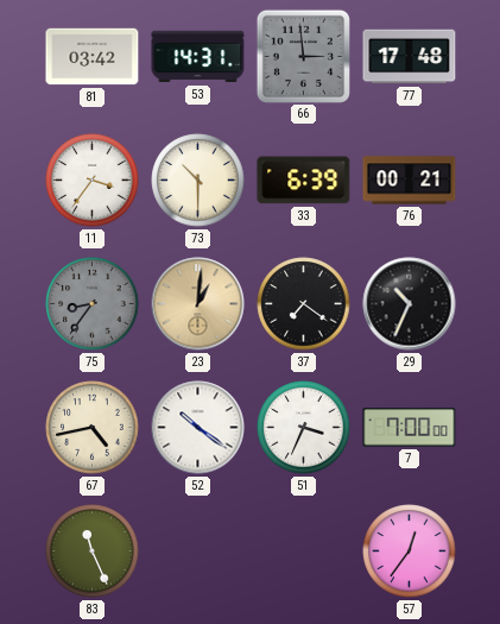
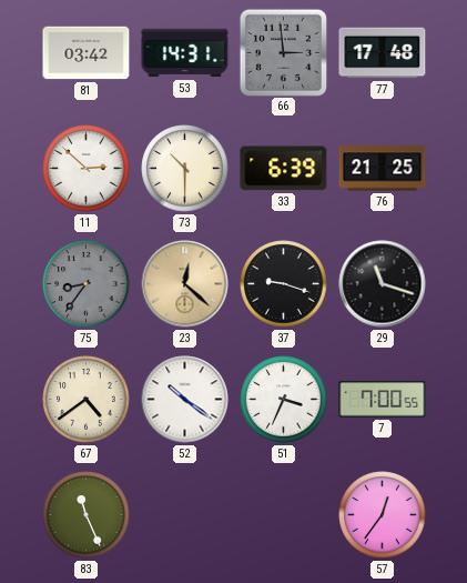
11: 3:36 -> 2:52
76: 00:21 -> 21:25
23: 1:01 -> 12:22
37: 7:21 -> 9:18
29: 10:34 -> 11:18
67: 4:43 -> 4:39
7: 7:00:00 -> 7:00:55
